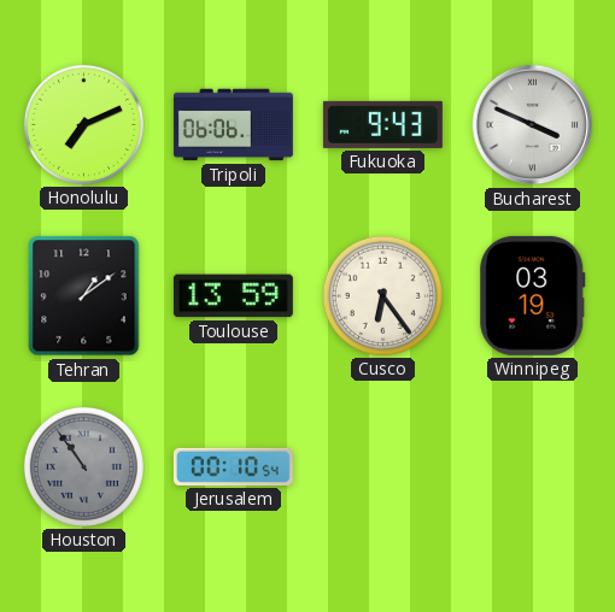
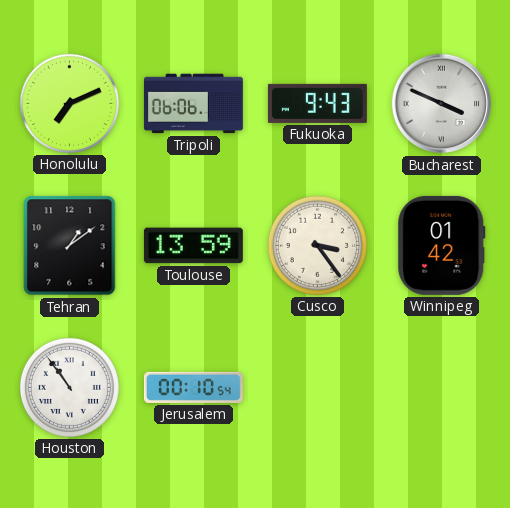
Cusco: 6:24 -> 3:24
Winnipeg: 03:19 -> 01:42
Houston dial: grey -> white
